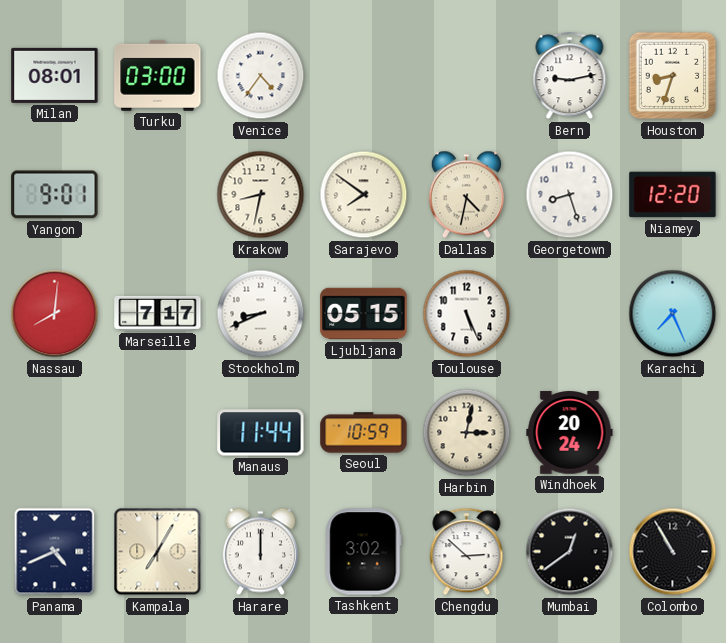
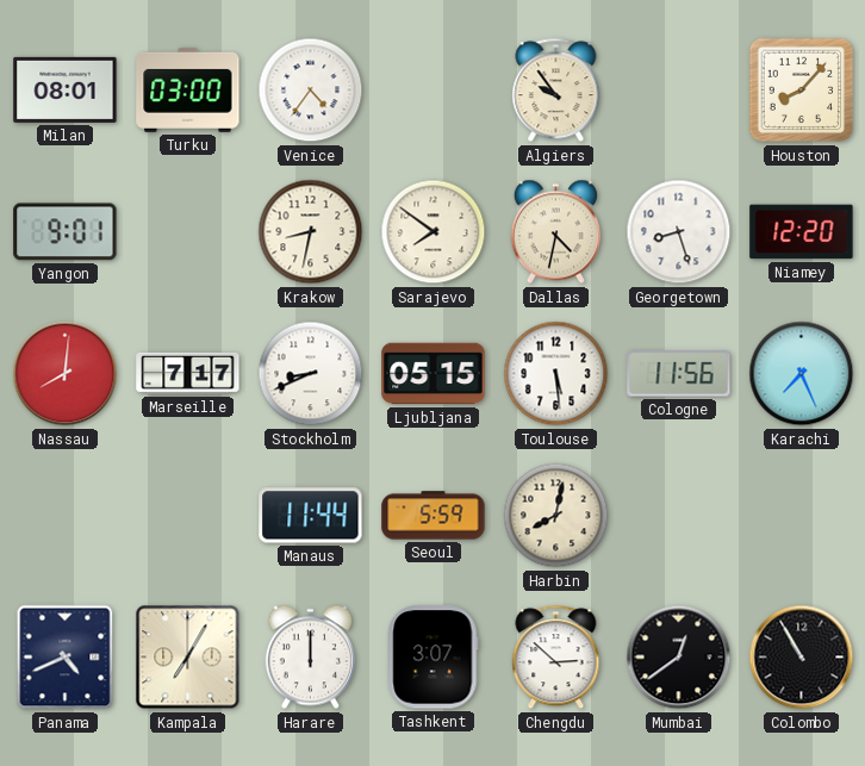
Algiers: none -> 9:54
Bern: 9:13 -> none
Houston: 8:33 -> 8:07
Toulouse: 5:26 -> 5:29
Cologne: none -> 11:56
Seoul: 10:59 -> 5:59
Harbin: 3:02 -> 8:02
Windhoek: 20:24 -> none
Tashkent: 3:02 -> 3:07
